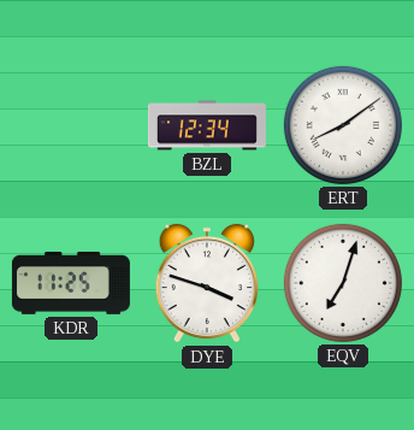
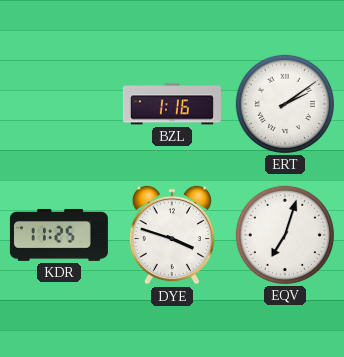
BZL: 12:34 -> 1:16
ERT: 8:09 -> 2:09
